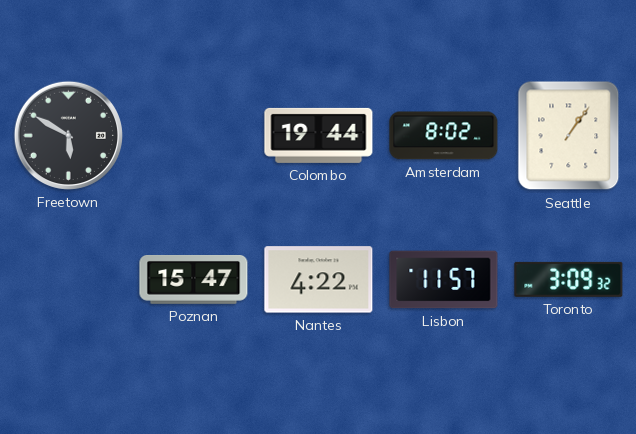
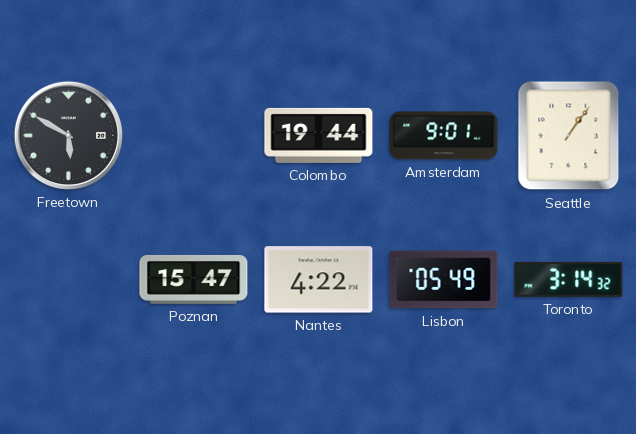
Amsterdam: 8:02 -> 9:01
Lisbon: 11:57 -> 05:49
Toronto: 3:09 -> 3:14
